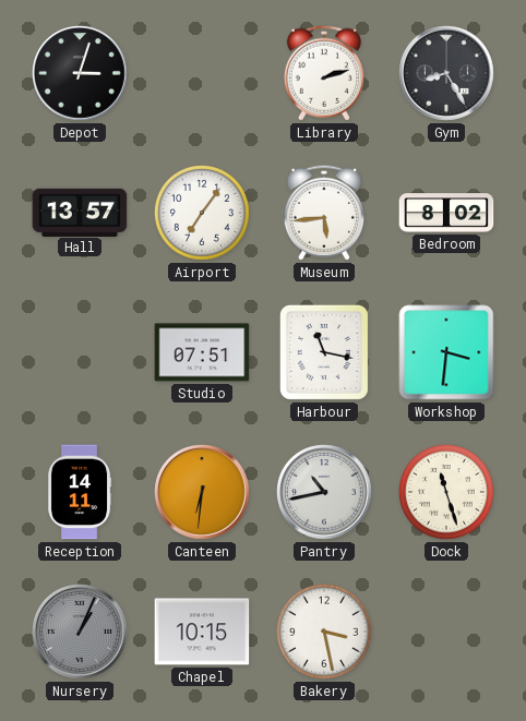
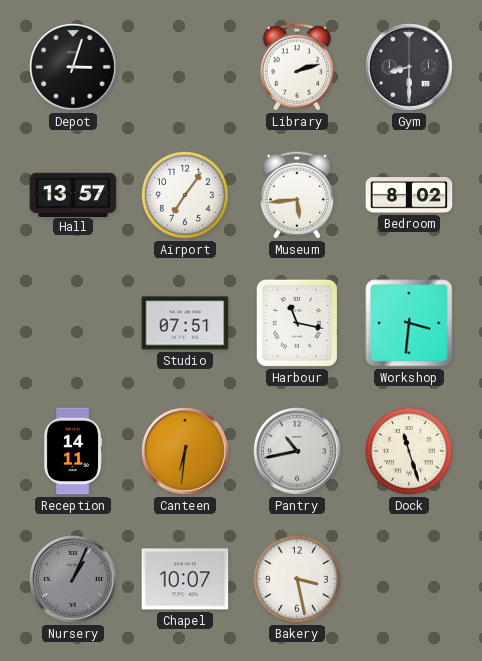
Gym: 8:25 -> 8:30
Chapel: 10:15 -> 10:07
